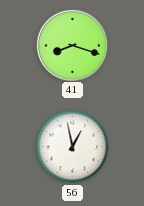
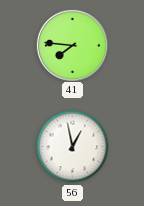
41: 8:18 -> 7:46
